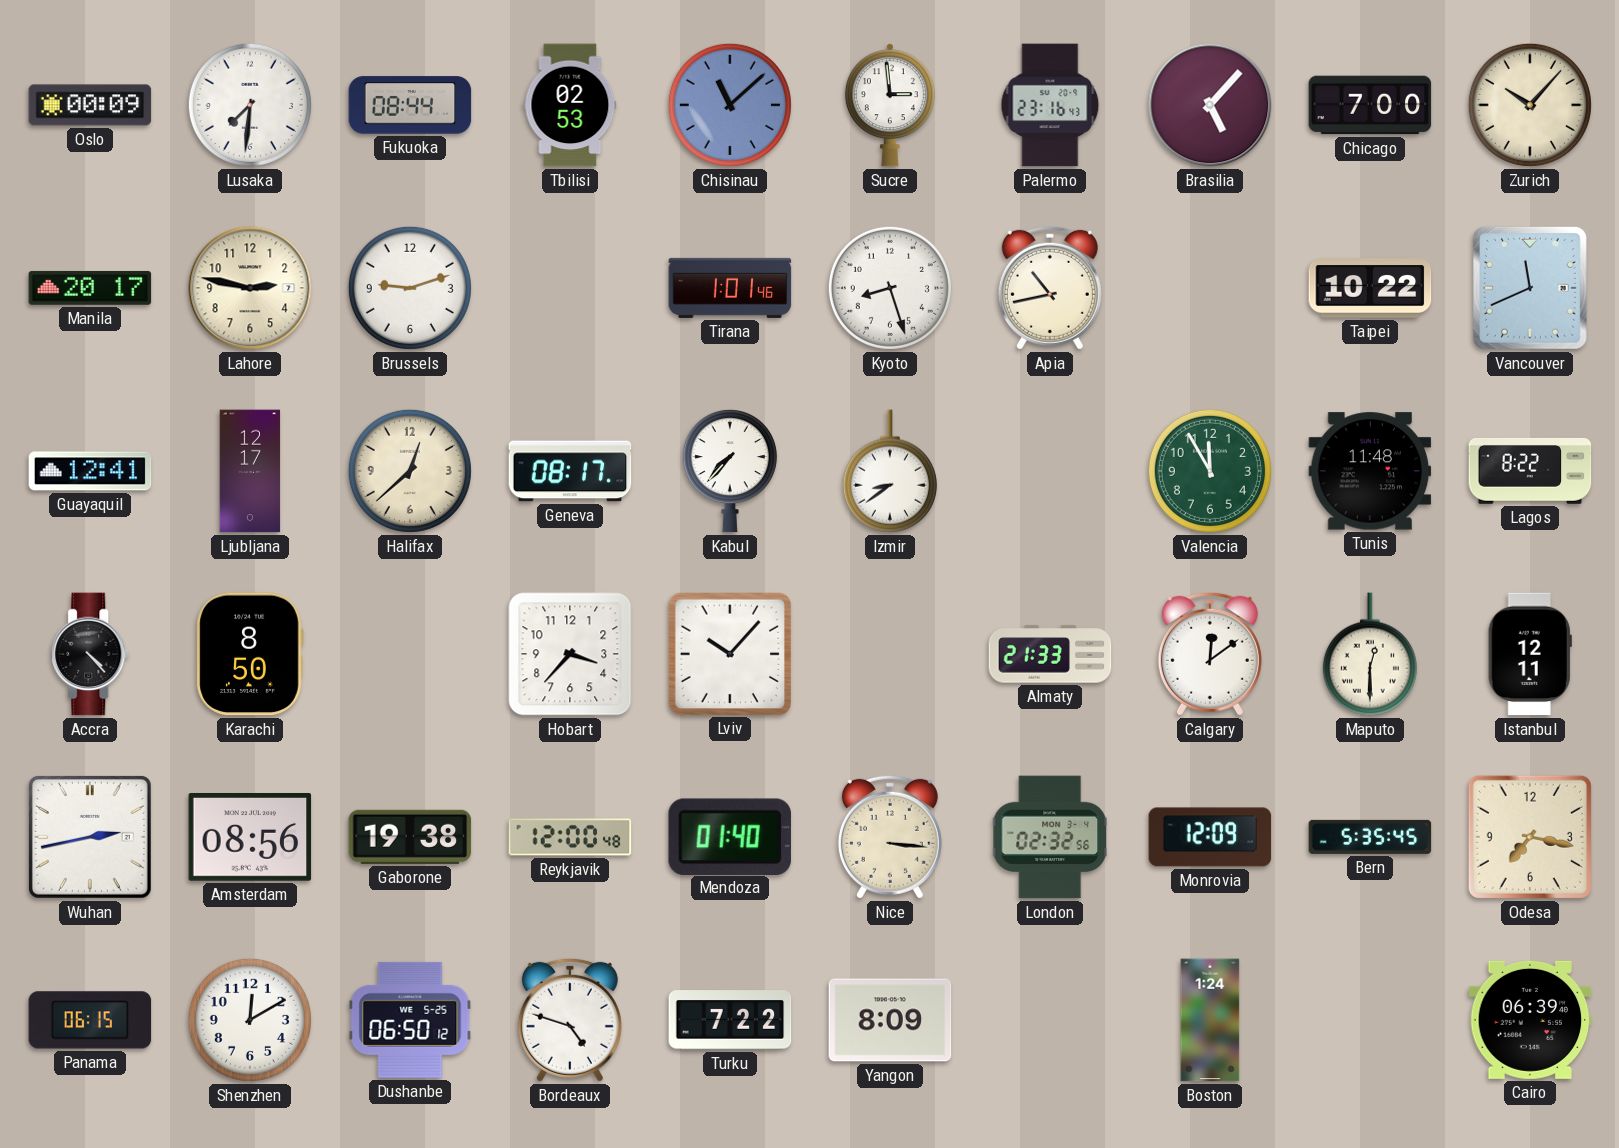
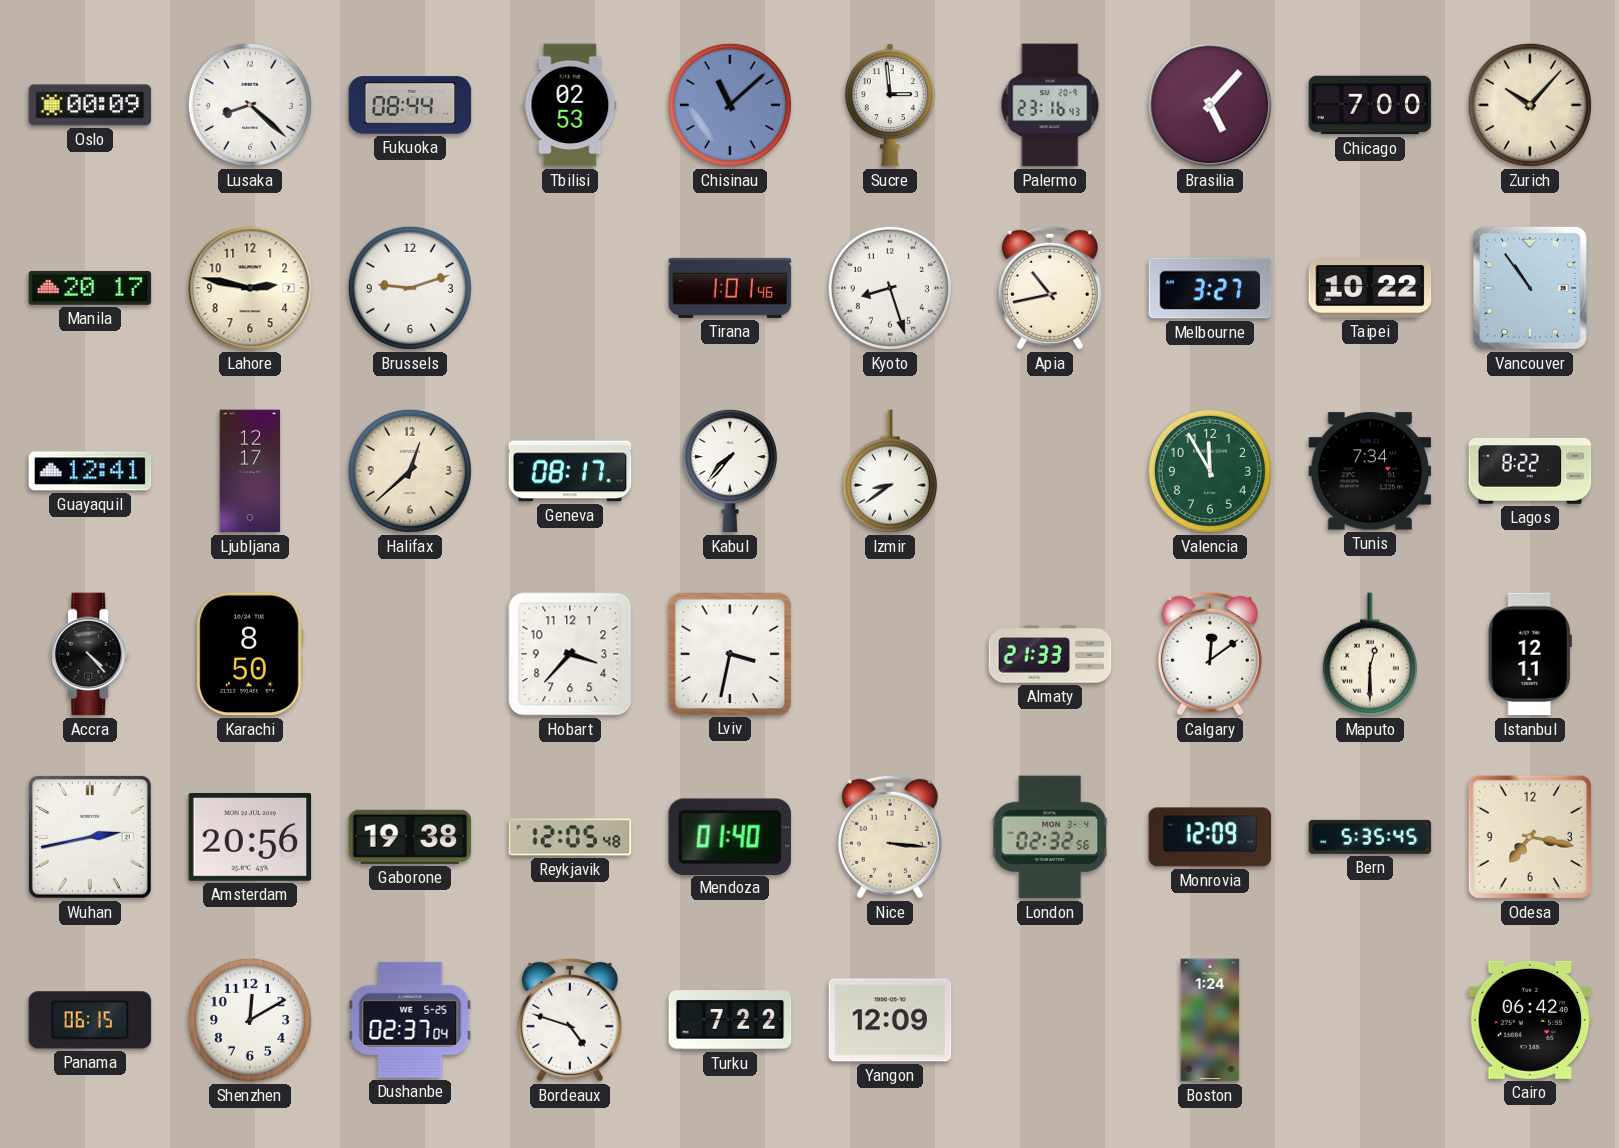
Lusaka: 7:31 -> 8:22
Melbourne: none -> 3:27
Vancouver: 11:41 -> 10:54
Tunis: 11:48 -> 7:34
Lviv: 10:07 -> 3:32
Amsterdam: 08:56 -> 20:56
Reykjavik: 12:00 -> 12:05
Dushanbe: 06:50 -> 02:37
Yangon: 8:09 -> 12:09
Cairo: 06:39 -> 06:42
